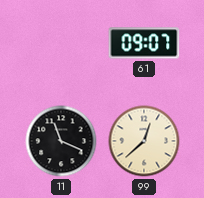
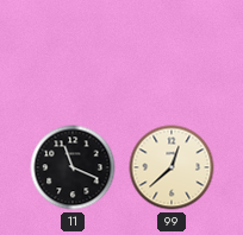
61: 09:07 -> none
